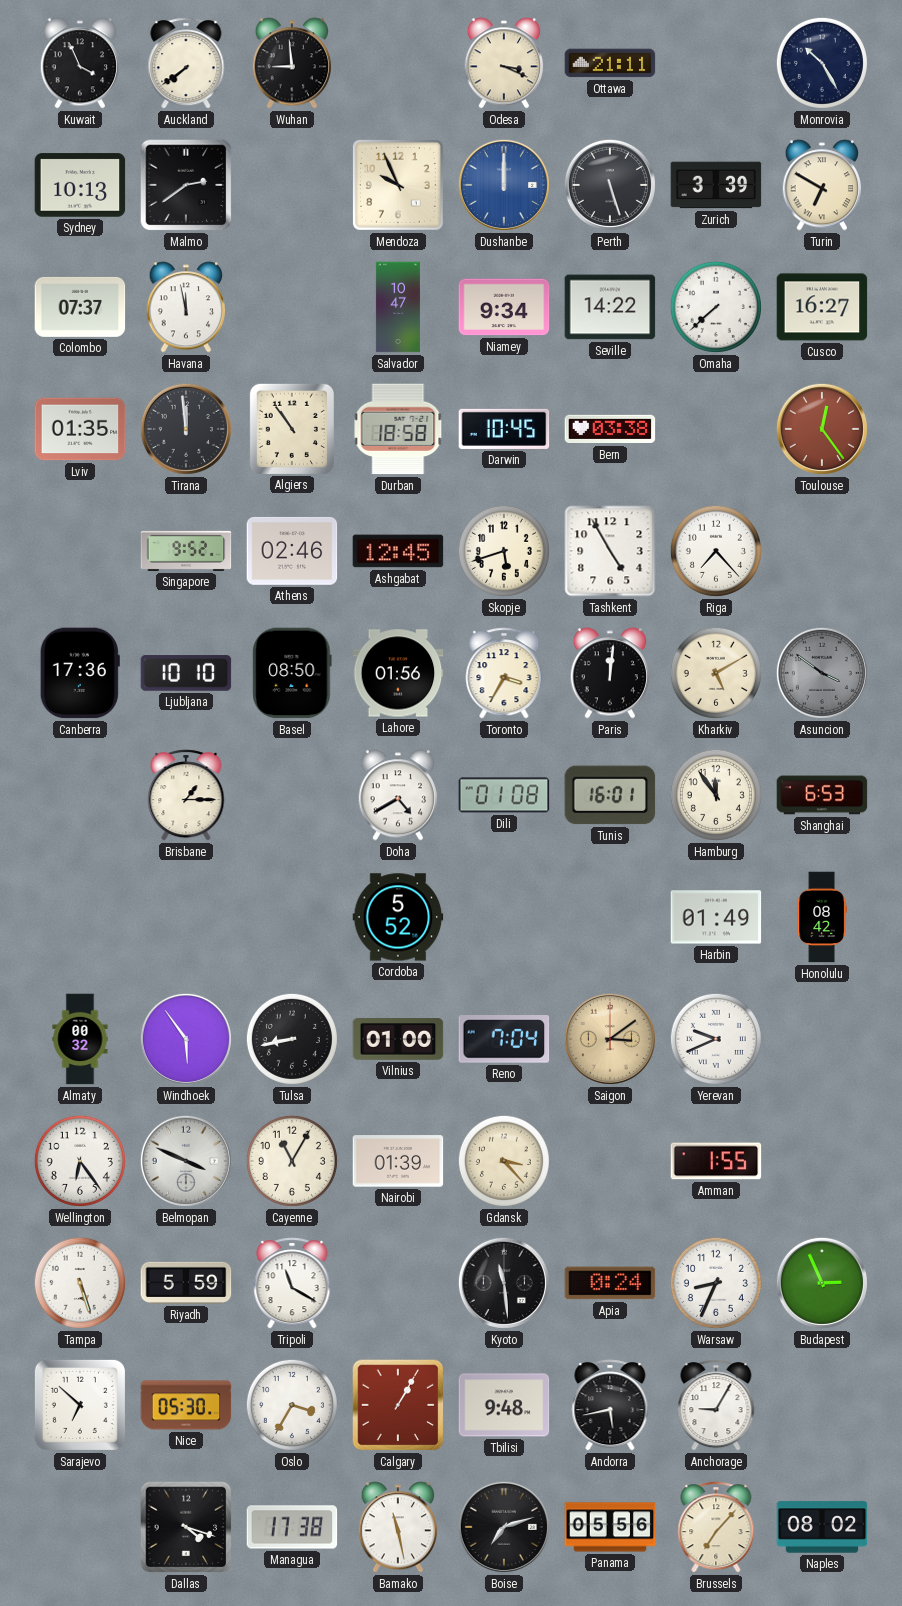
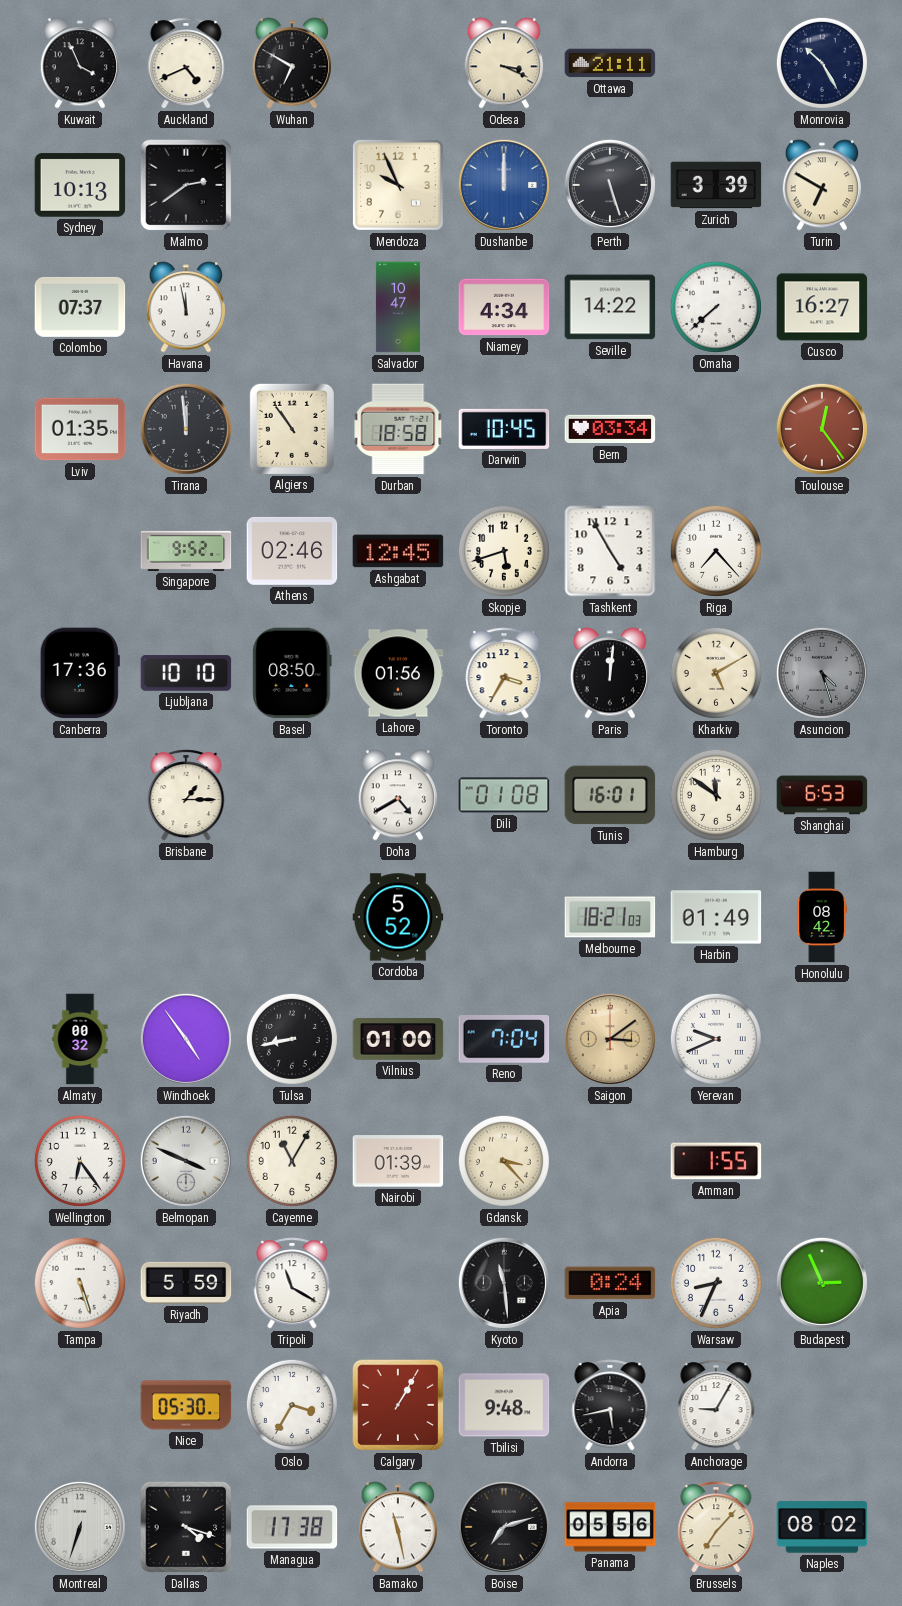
Auckland: 7:39 -> 4:41
Wuhan: 8:59 -> 6:50
Niamey: 9:34 -> 4:34
Bern: 03:38 -> 03:34
Asuncion: 3:51 -> 4:27
Hamburg: 11:54 -> 11:51
Melbourne: none -> 18:21
Windhoek: 5:54 -> 4:54
Sarajevo: 6:52 -> none
Montreal: none -> 6:33
